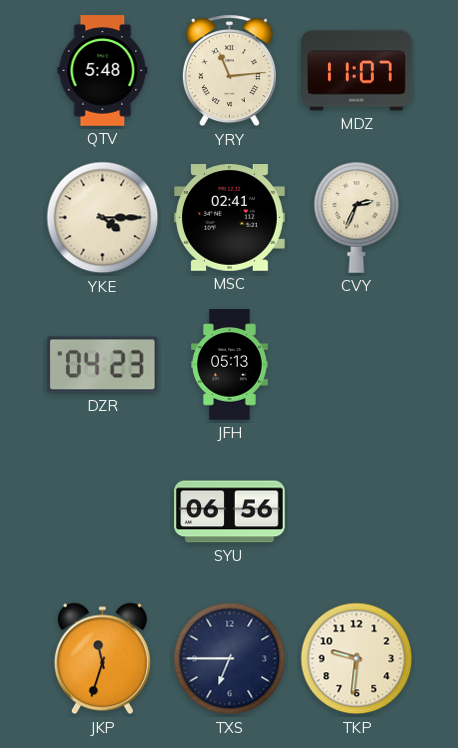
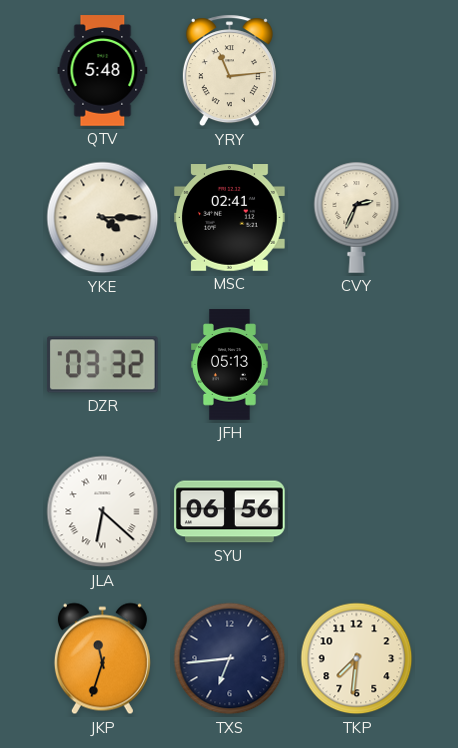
MDZ: 11:07 -> none
DZR: 04:23 -> 03:32
JLA: none -> 6:22
TXS: 6:45 -> 6:44
TKP: 9:31 -> 7:31
